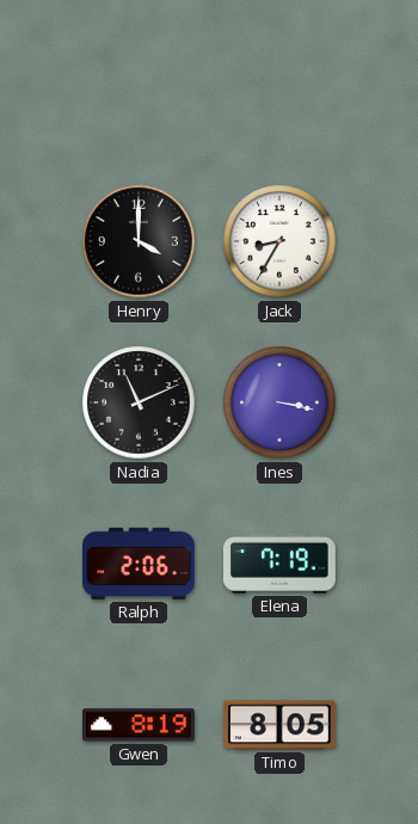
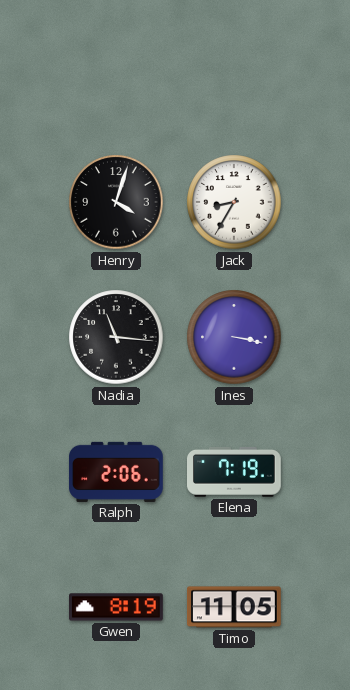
Henry: 4:00 -> 4:03
Nadia: 11:11 -> 11:16
Timo: 8:05 -> 11:05
